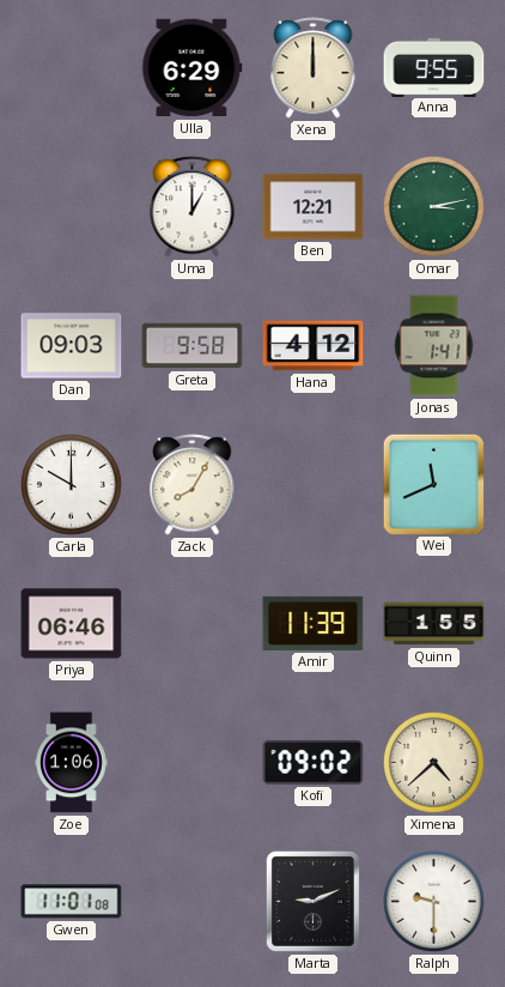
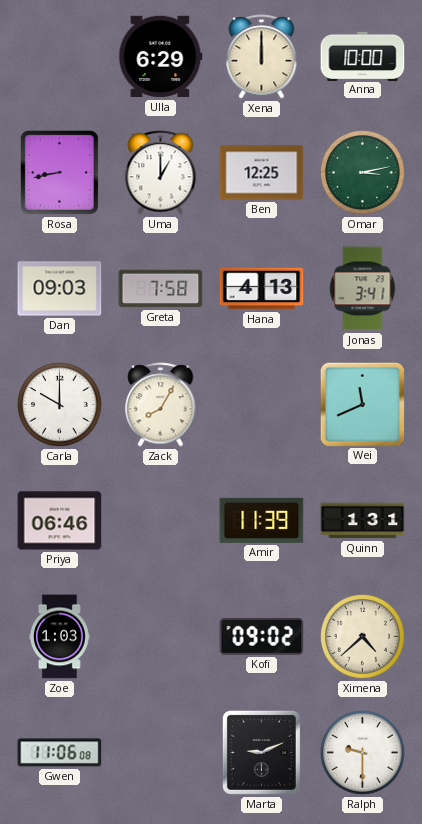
Anna: 9:55 -> 10:00
Rosa: none -> 8:43
Ben: 12:21 -> 12:25
Greta: 9:58 -> 7:58
Hana: 4:12 -> 4:13
Jonas: 1:41 -> 3:41
Quinn: 1:55 -> 1:31
Zoe: 1:06 -> 1:03
Gwen: 11:01 -> 11:06
